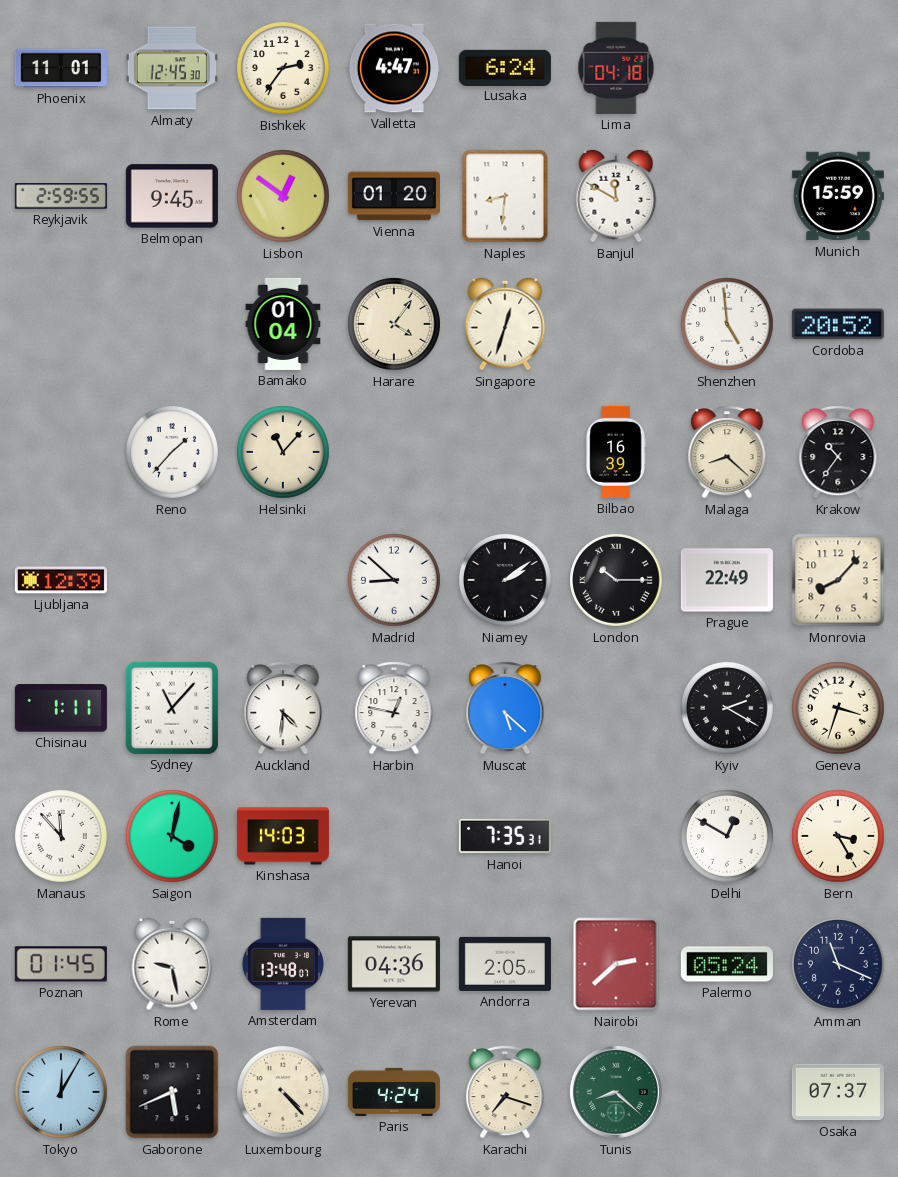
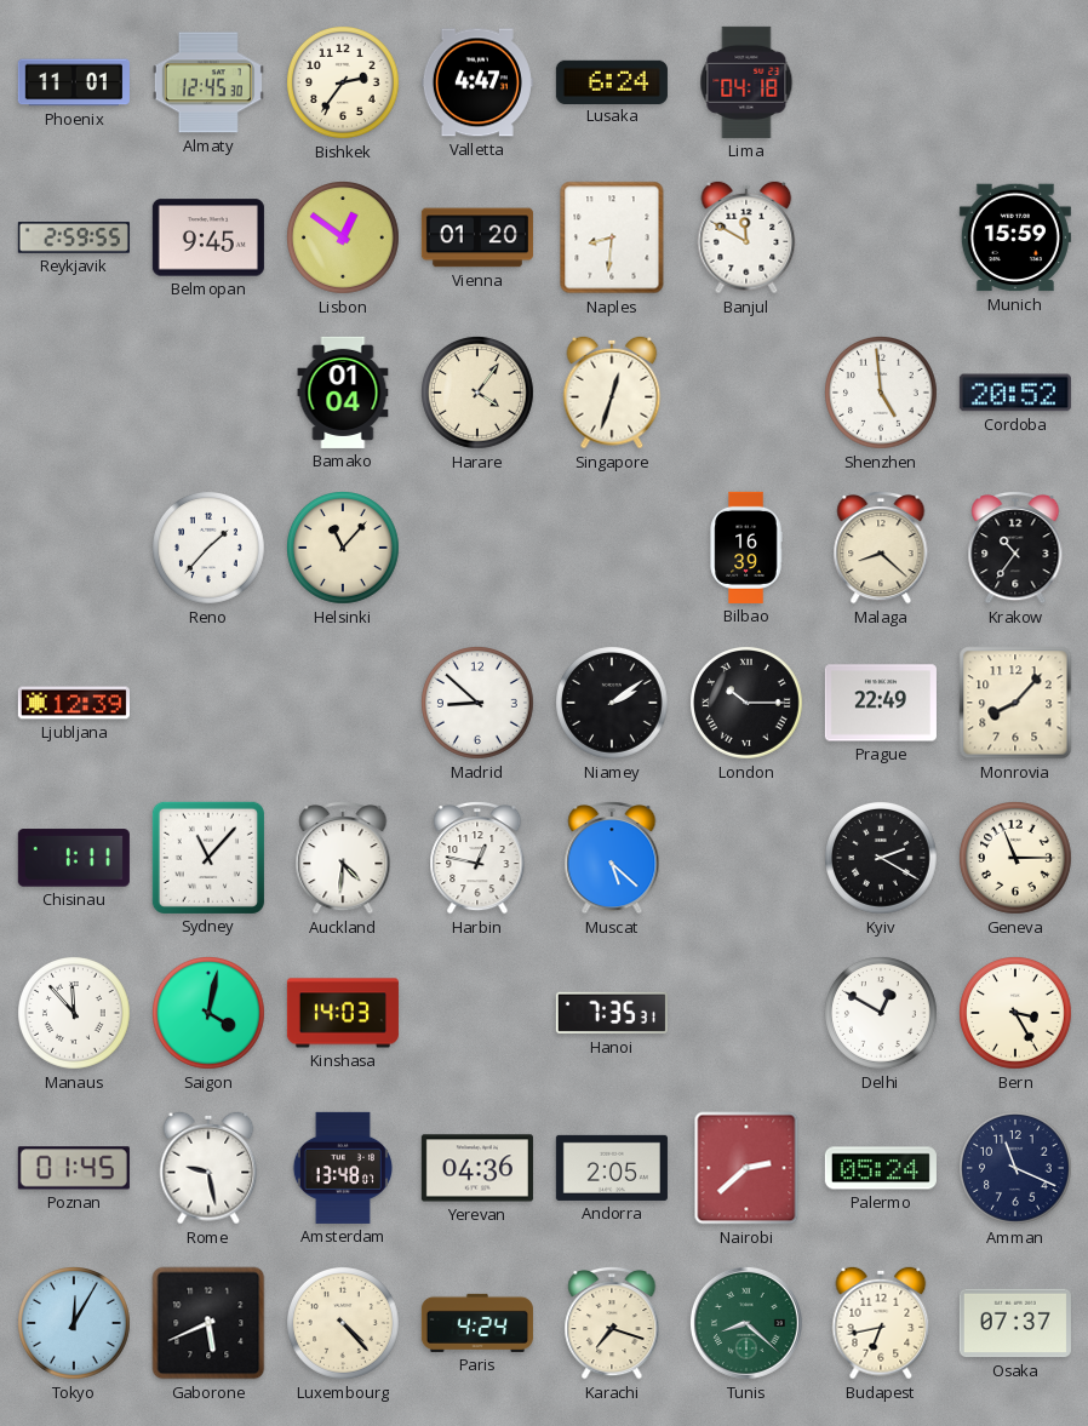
Geneva: 3:33 -> 11:15
Budapest: none -> 6:43
